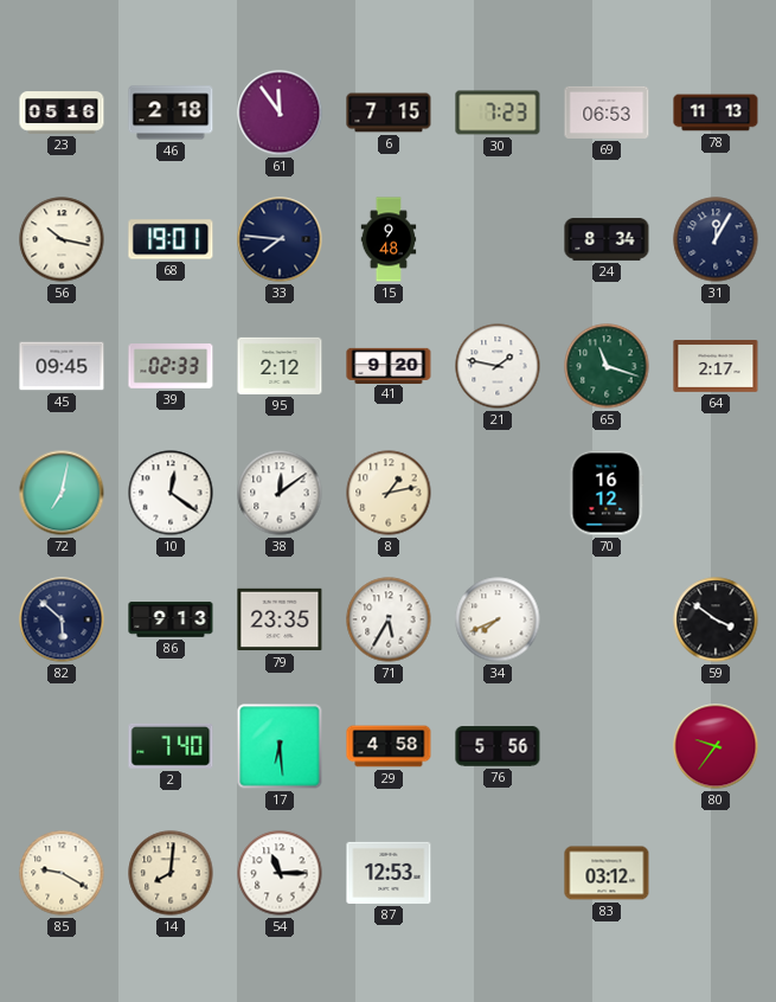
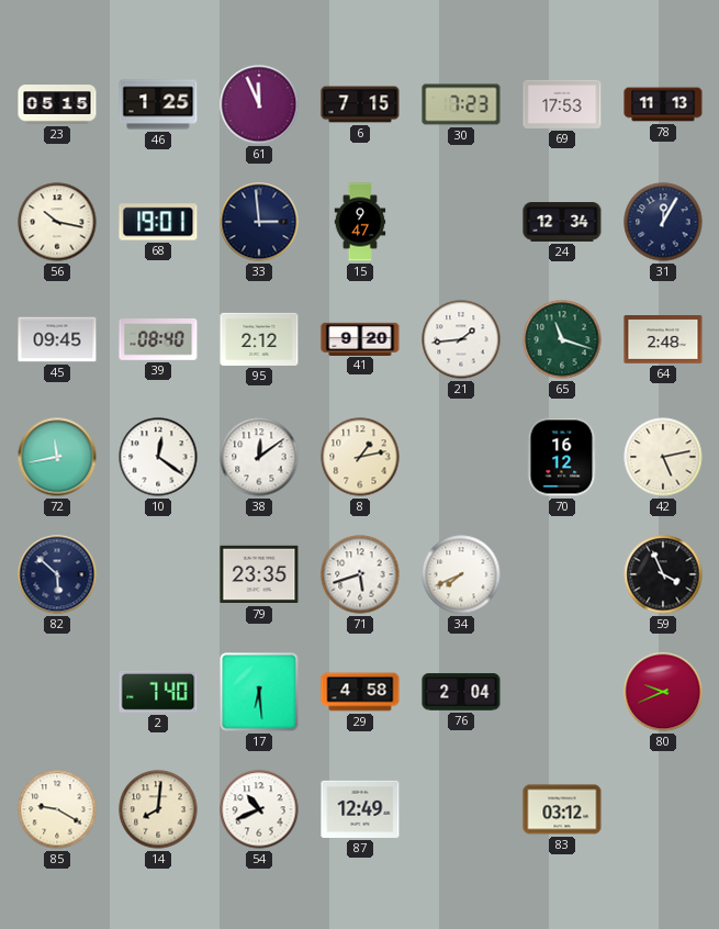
23: 05:16 -> 05:15
46: 2:18 -> 1:25
61: 11:54 -> 11:56
69: 06:53 -> 17:53
33: 7:46 -> 2:59
15: 9:48 -> 9:47
24: 8:34 -> 12:34
39: 02:33 -> 08:40
21: 1:47 -> 1:44
64: 2:17 -> 2:48
72: 7:02 -> 11:43
42: none -> 5:13
86: 9:13 -> none
71: 5:35 -> 5:42
59: 3:51 -> 3:56
76: 5:56 -> 2:04
80: 9:36 -> 9:41
54: 11:15 -> 10:41
87: 12:53 -> 12:49
